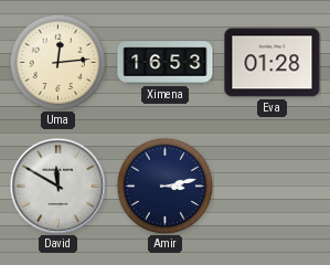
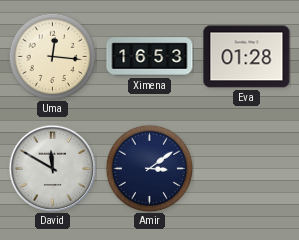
Uma: 12:14 -> 12:16
Amir: 3:13 -> 3:09
